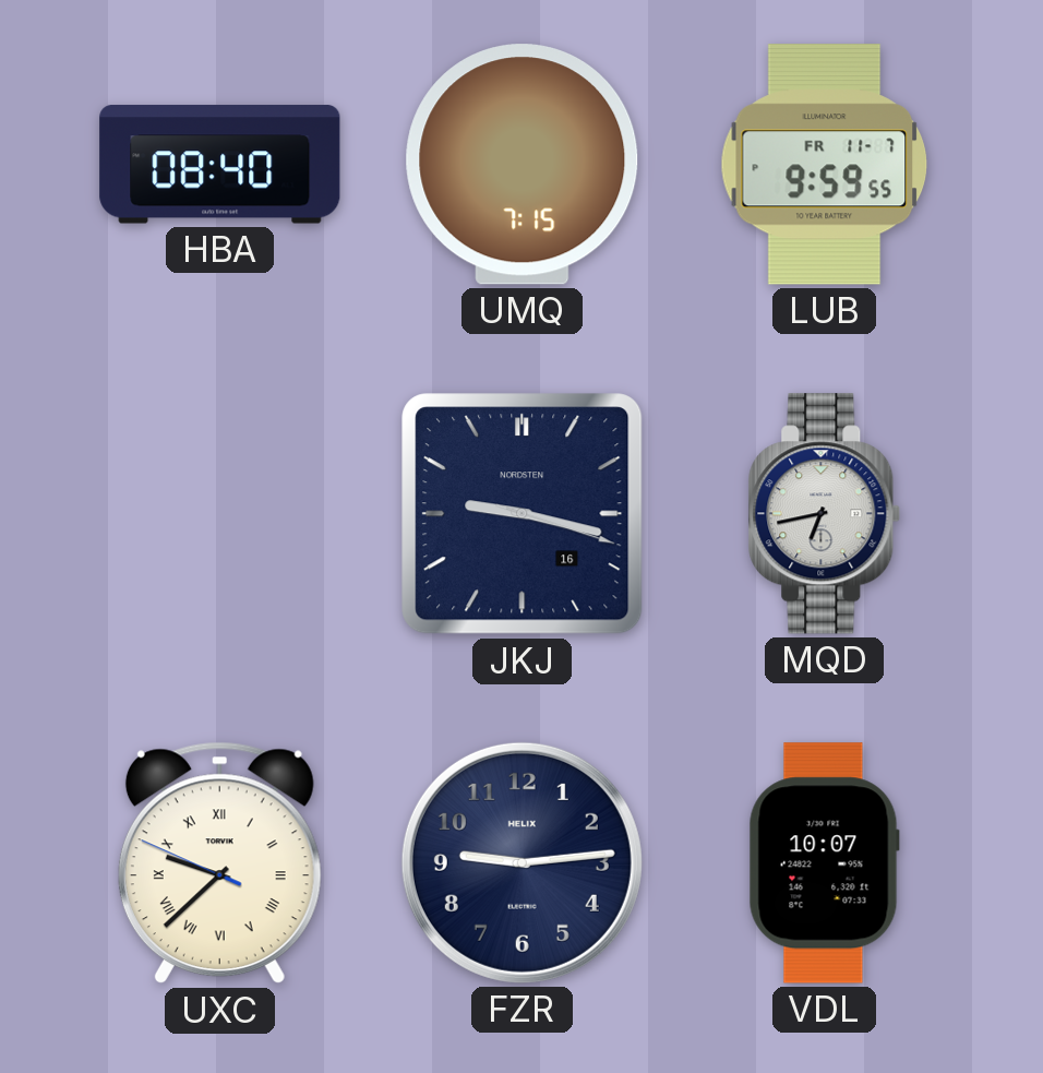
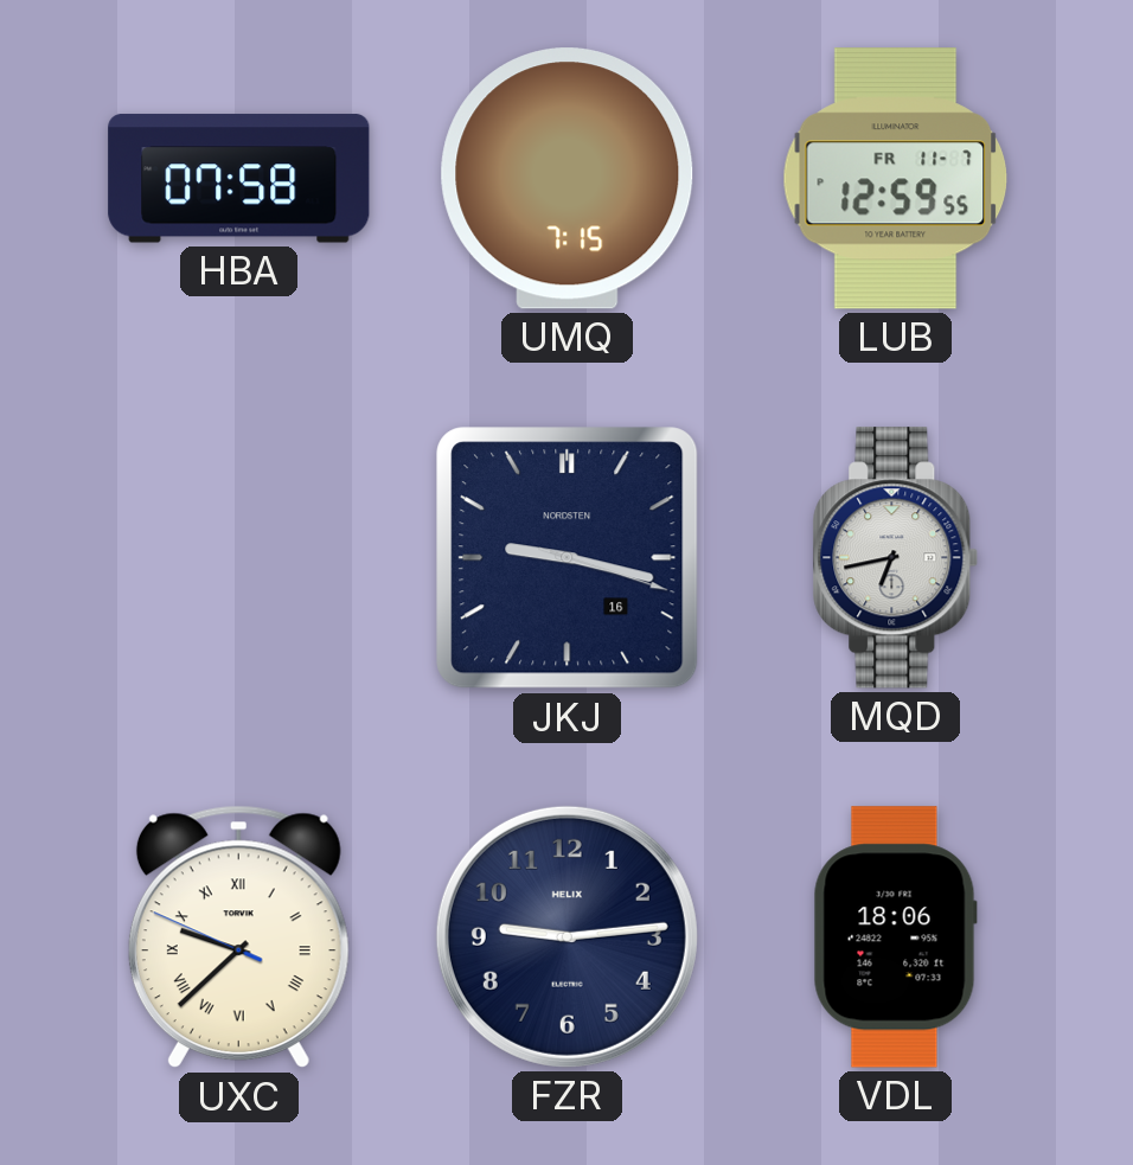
HBA: 08:40 -> 07:58
LUB: 9:59 -> 12:59
VDL: 10:07 -> 18:06
